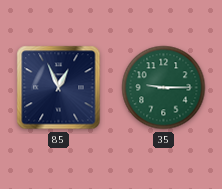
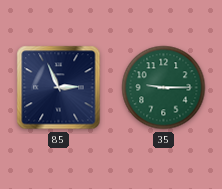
85: 12:56 -> 2:56
